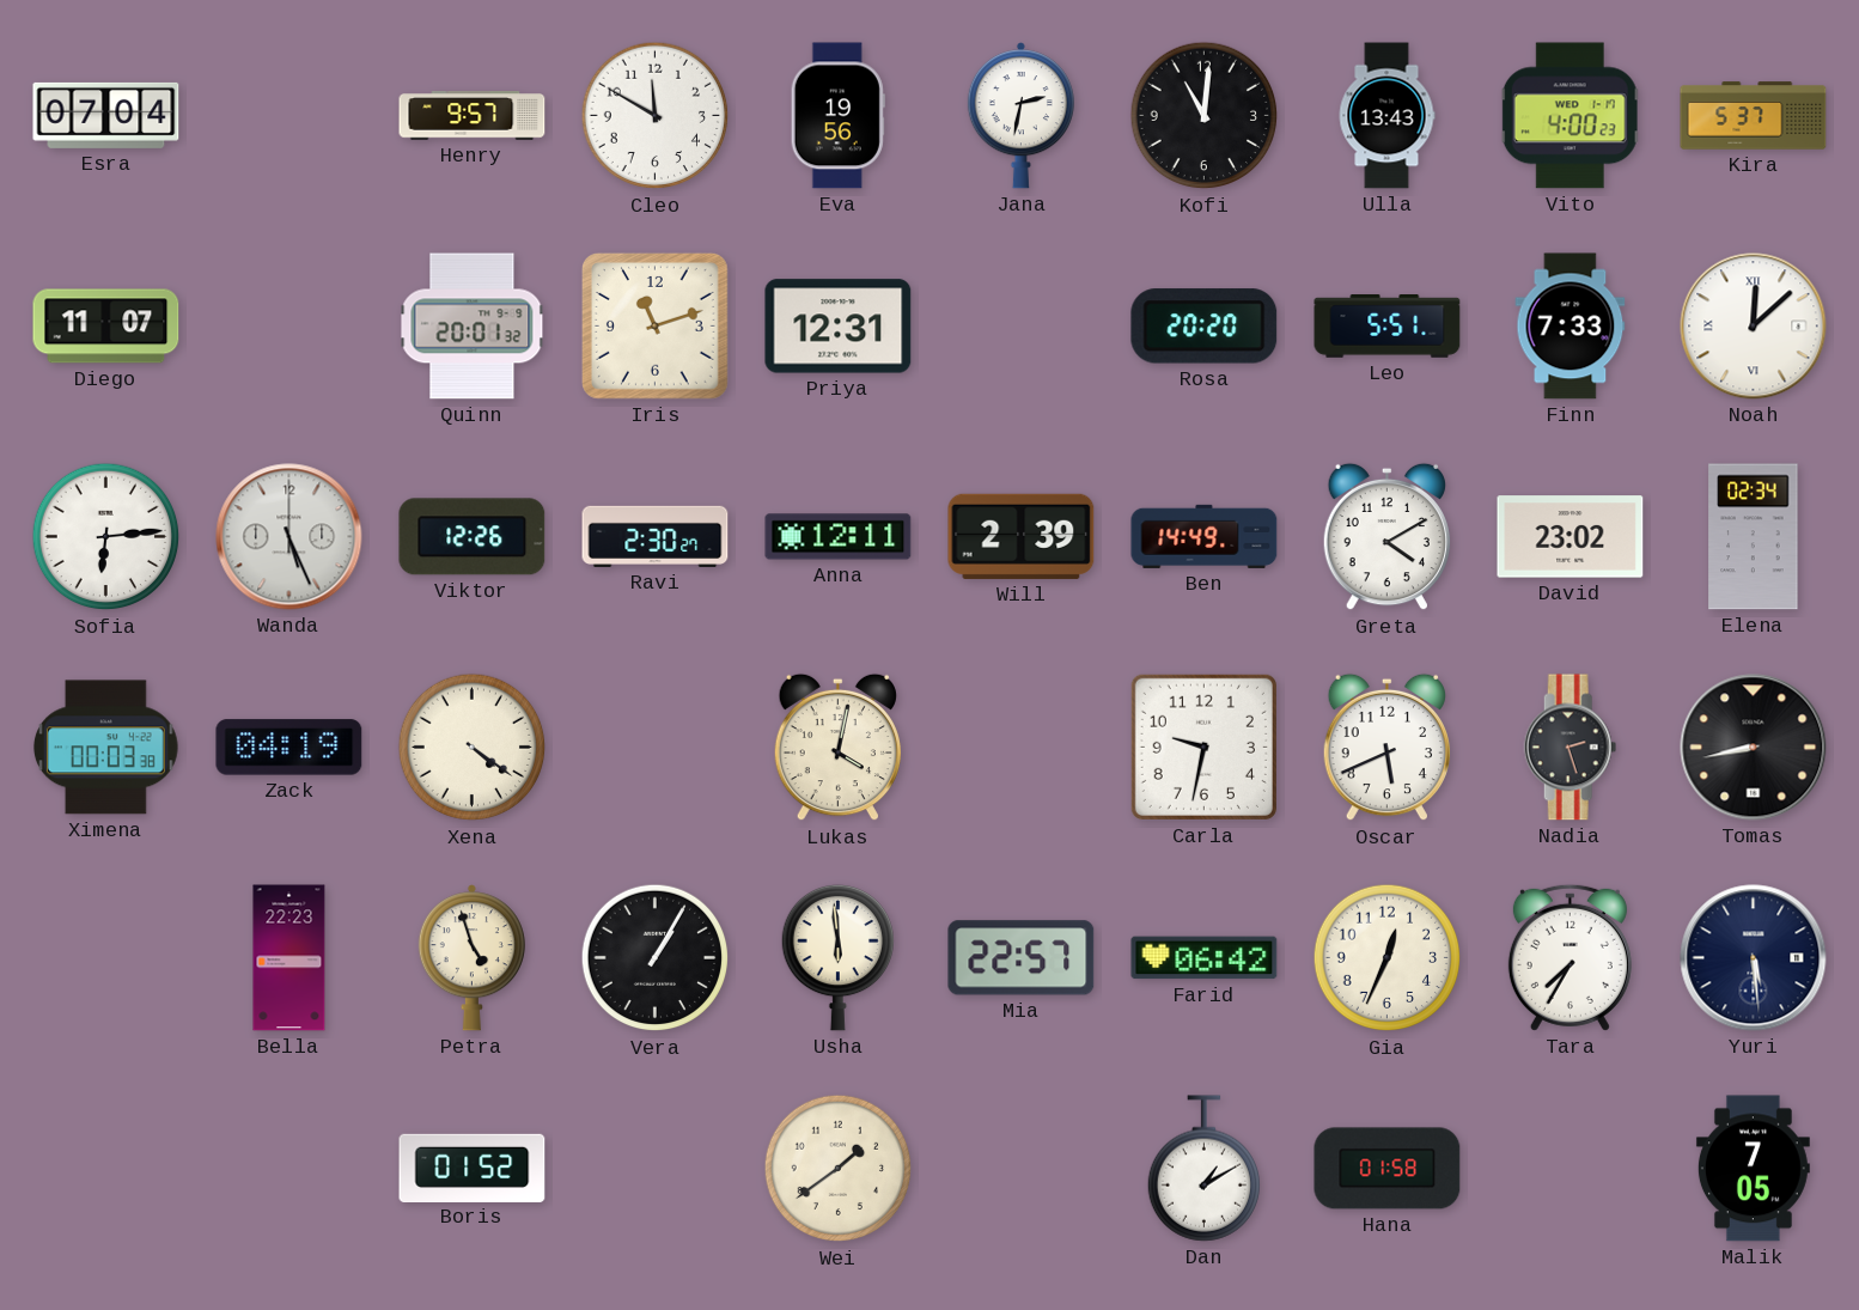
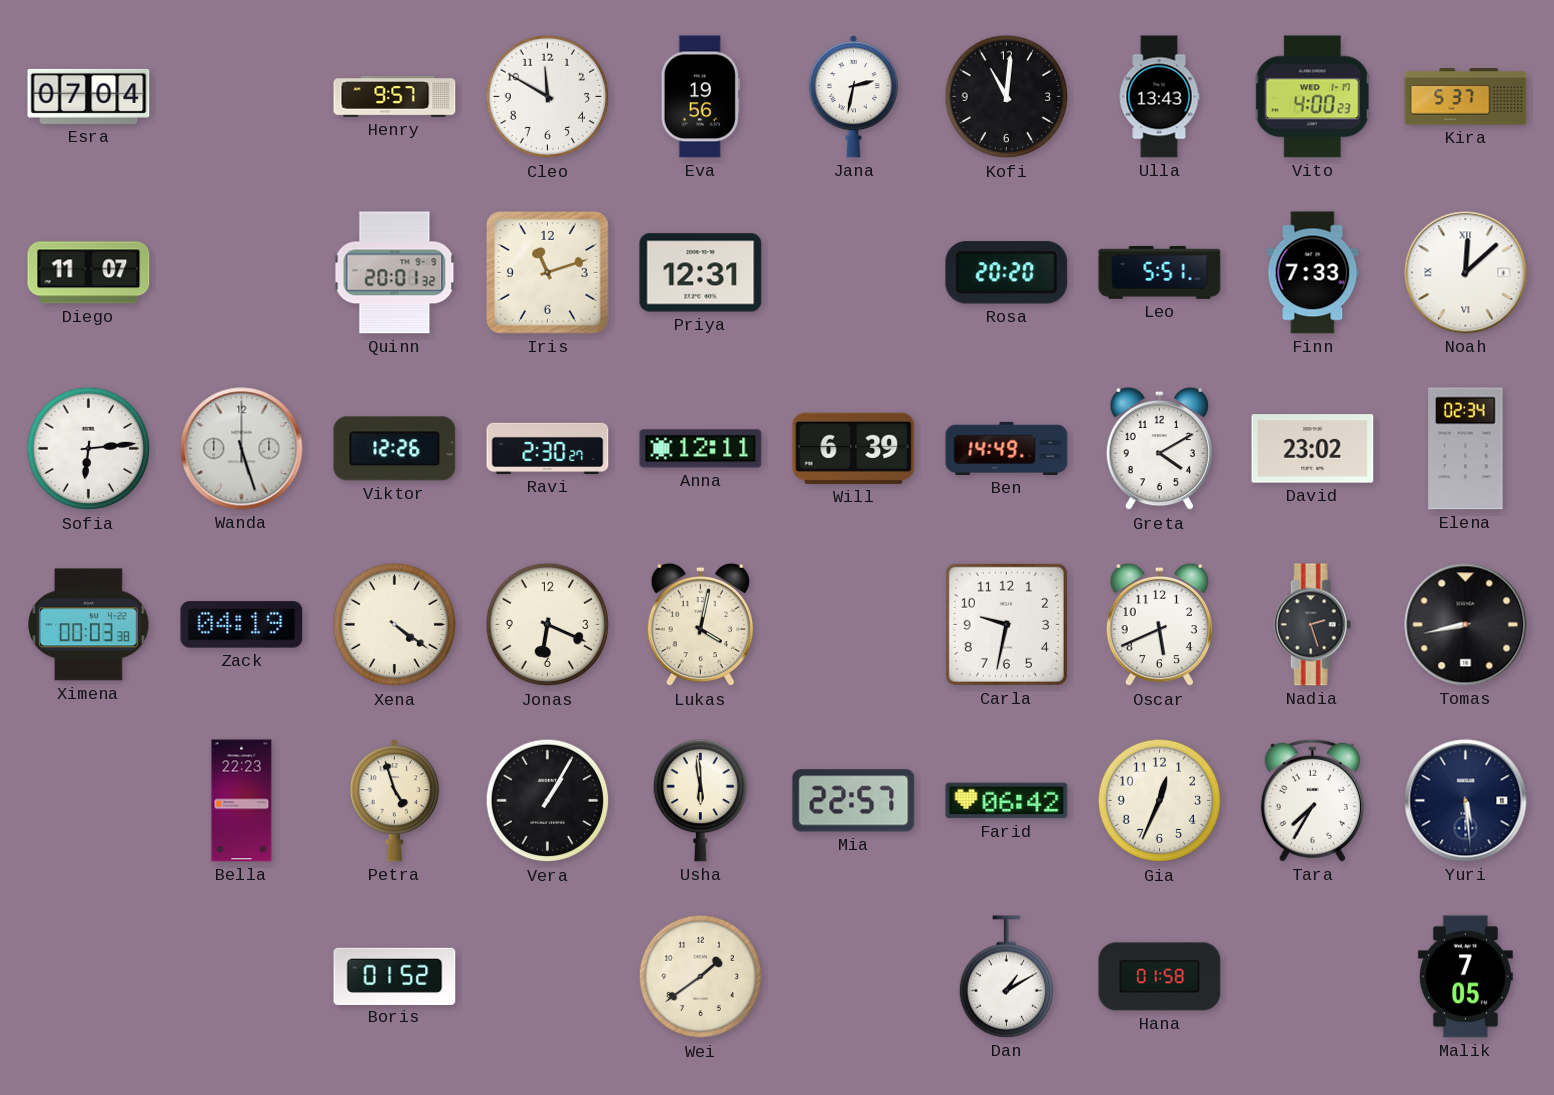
Wanda: 5:26 -> 5:27
Will: 2:39 -> 6:39
Jonas: none -> 6:19
